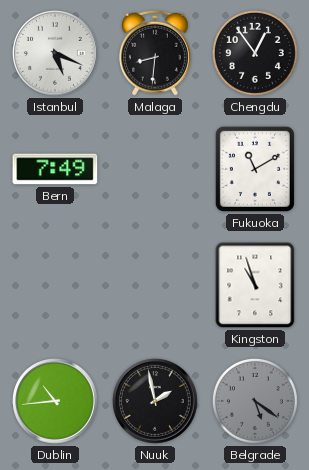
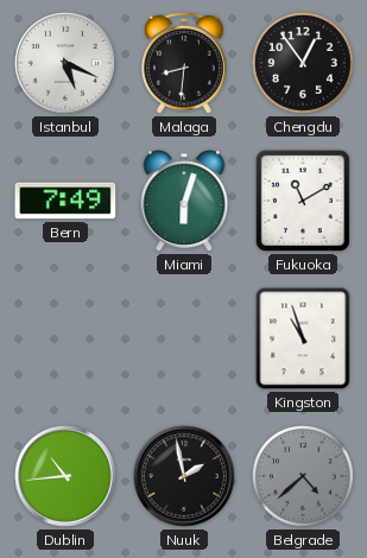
Miami: none -> 6:03
Belgrade: 5:21 -> 4:38
